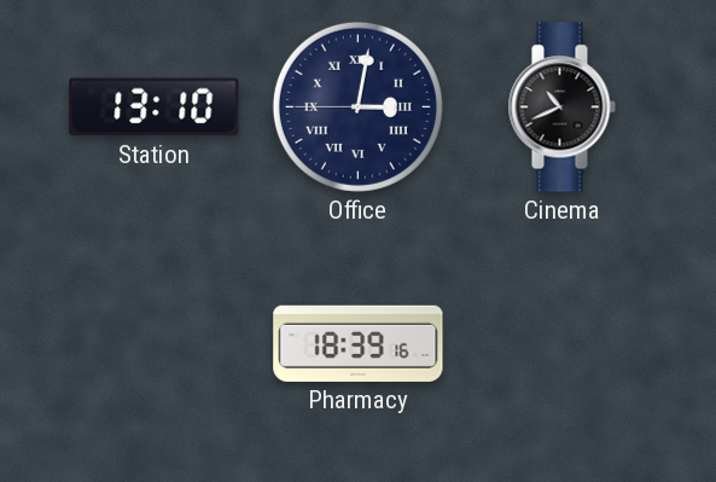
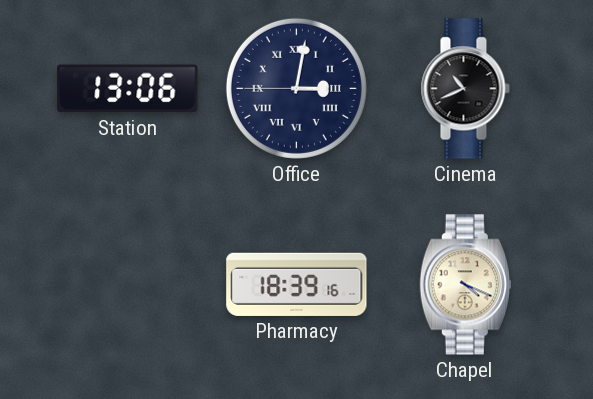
Station: 13:10 -> 13:06
Chapel: none -> 4:19
